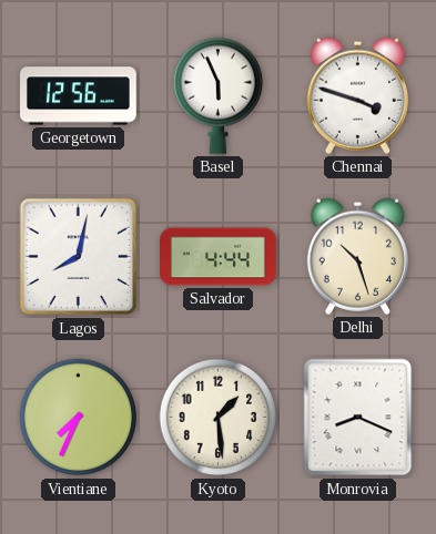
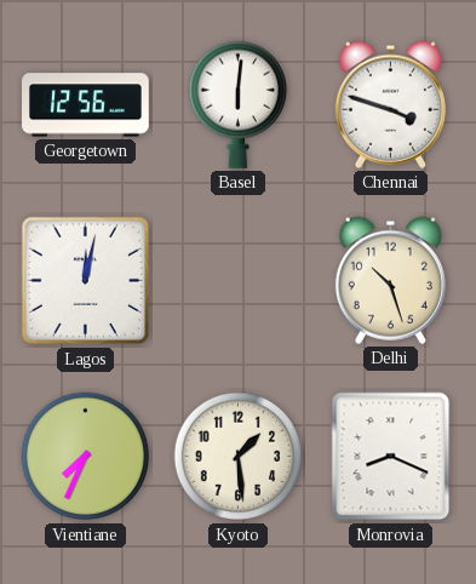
Basel: 5:56 -> 6:01
Lagos: 8:02 -> 12:02
Salvador: 4:44 -> none
